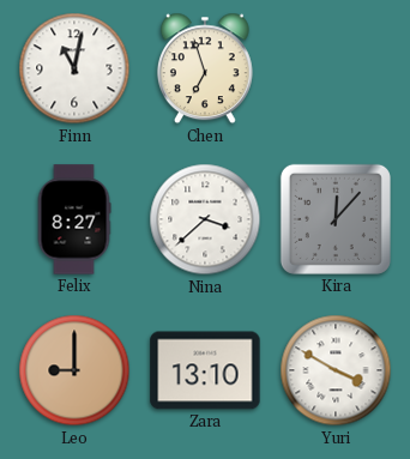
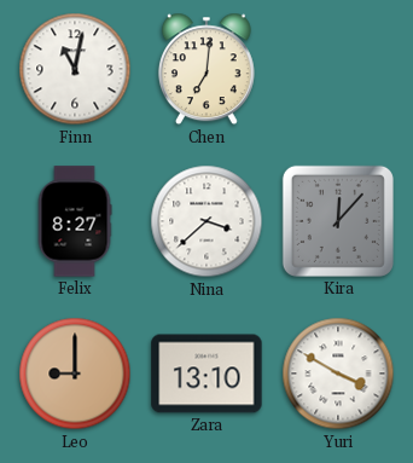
Chen: 6:57 -> 7:01
